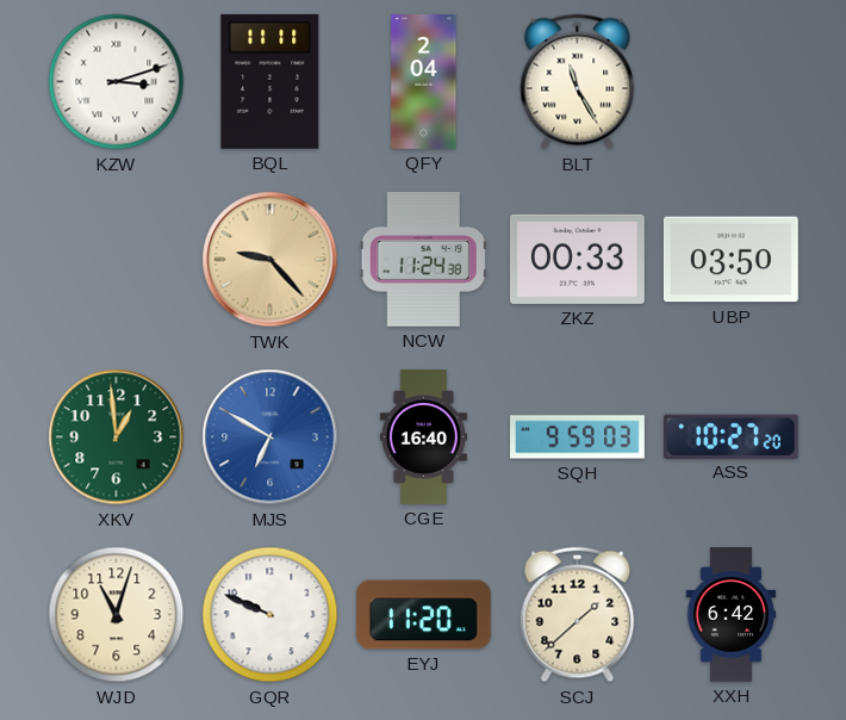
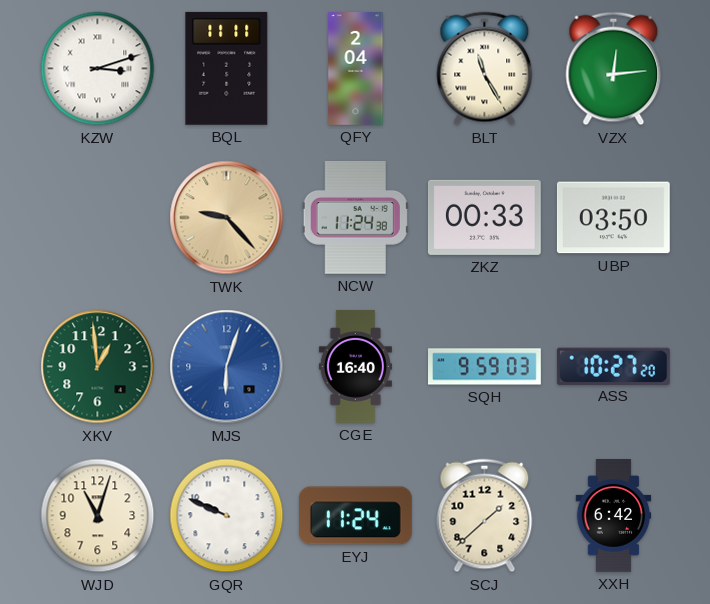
VZX: none -> 12:14
MJS: 6:50 -> 6:03
EYJ: 11:20 -> 11:24
